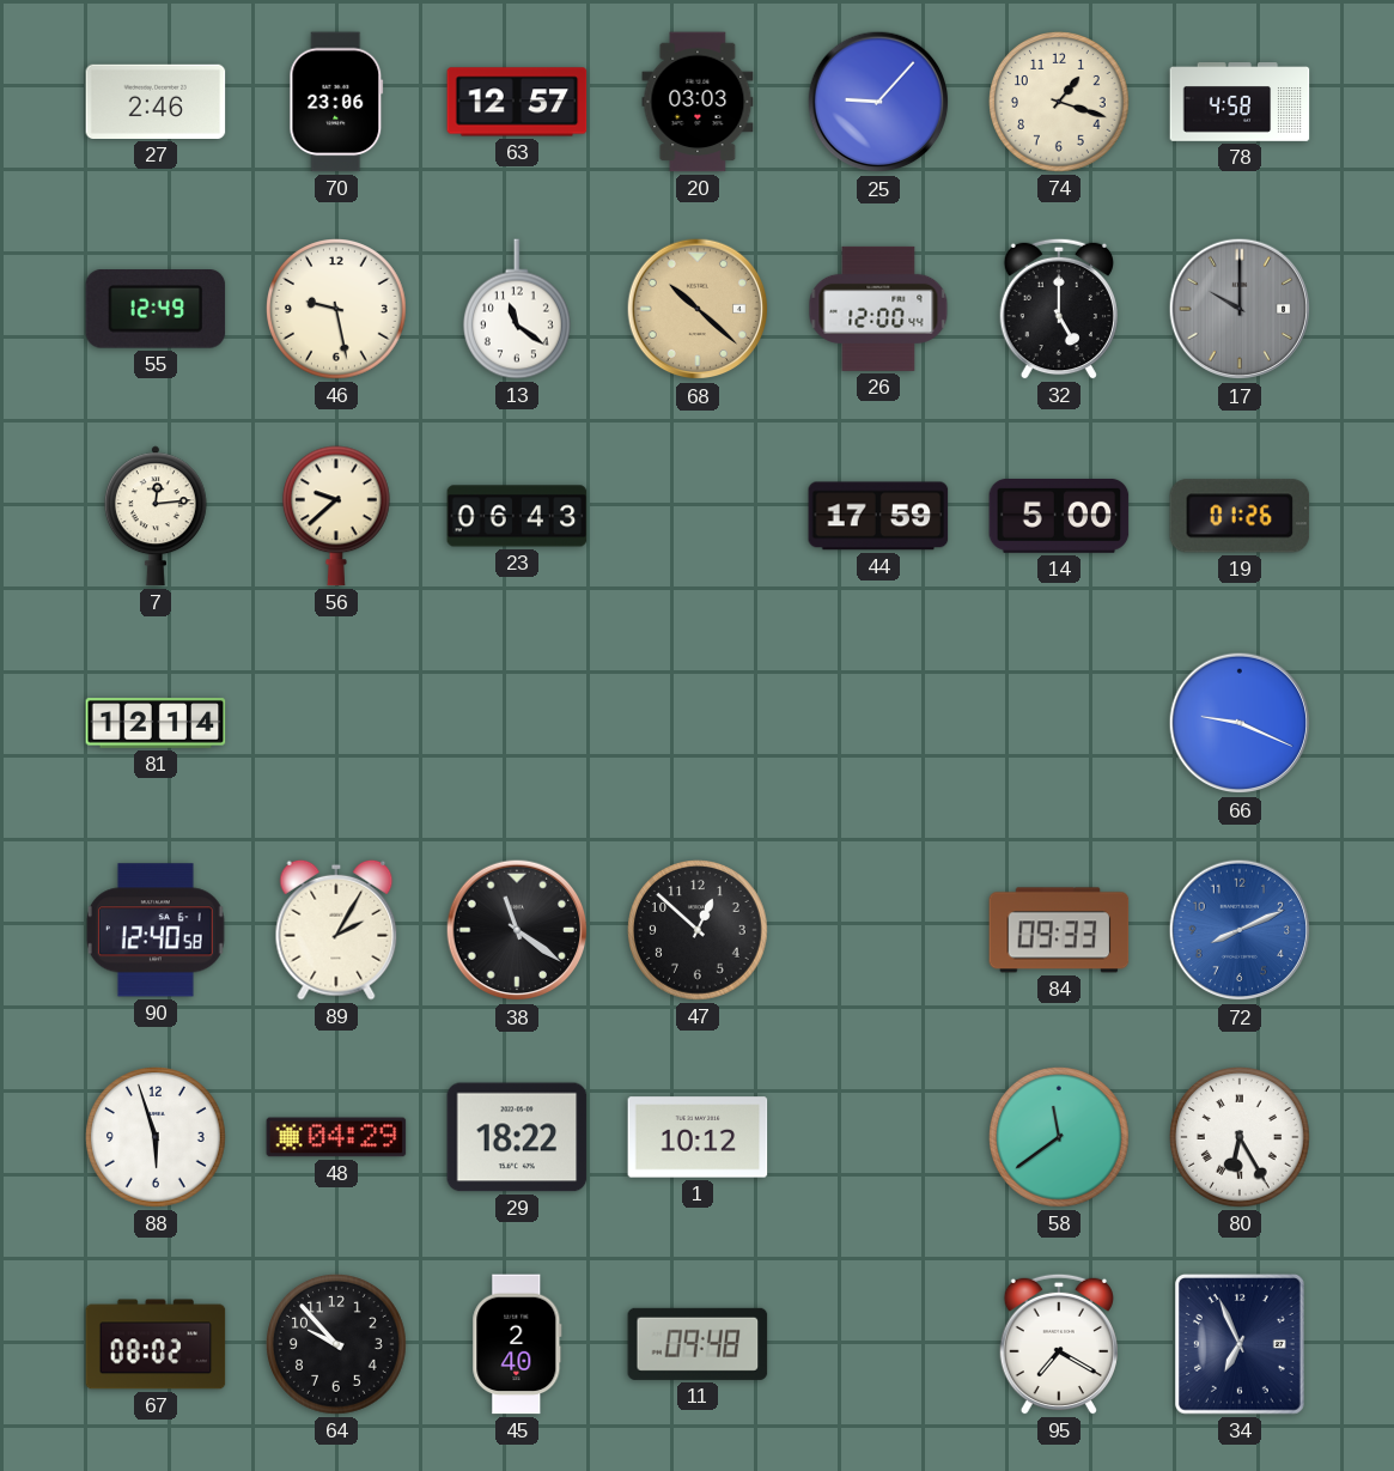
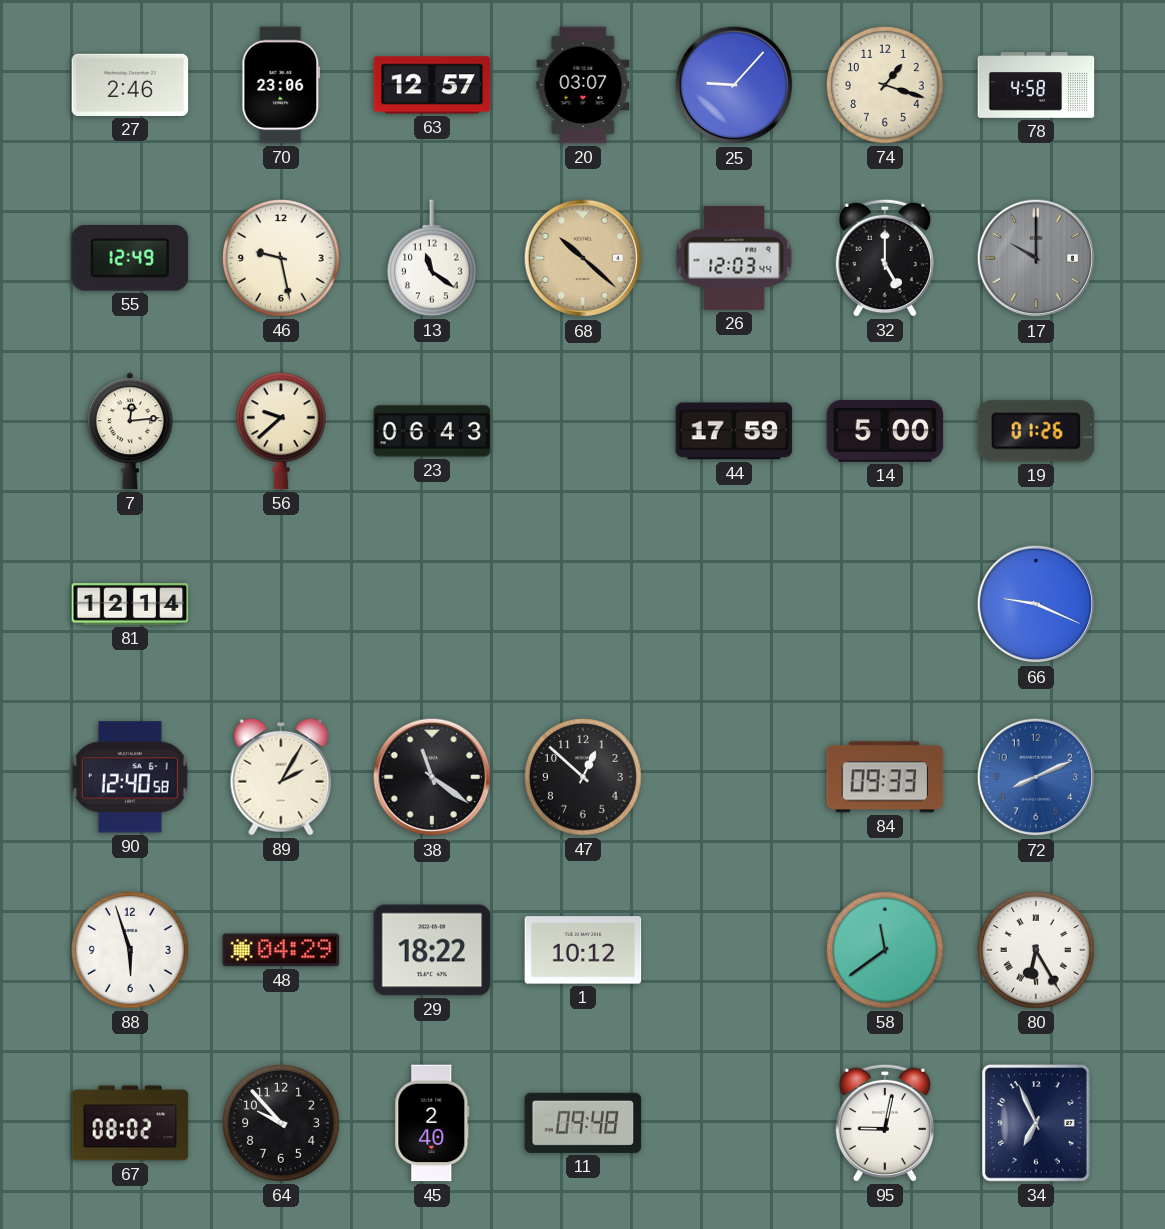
20: 03:03 -> 03:07
26: 12:00 -> 12:03
95: 7:20 -> 9:02
